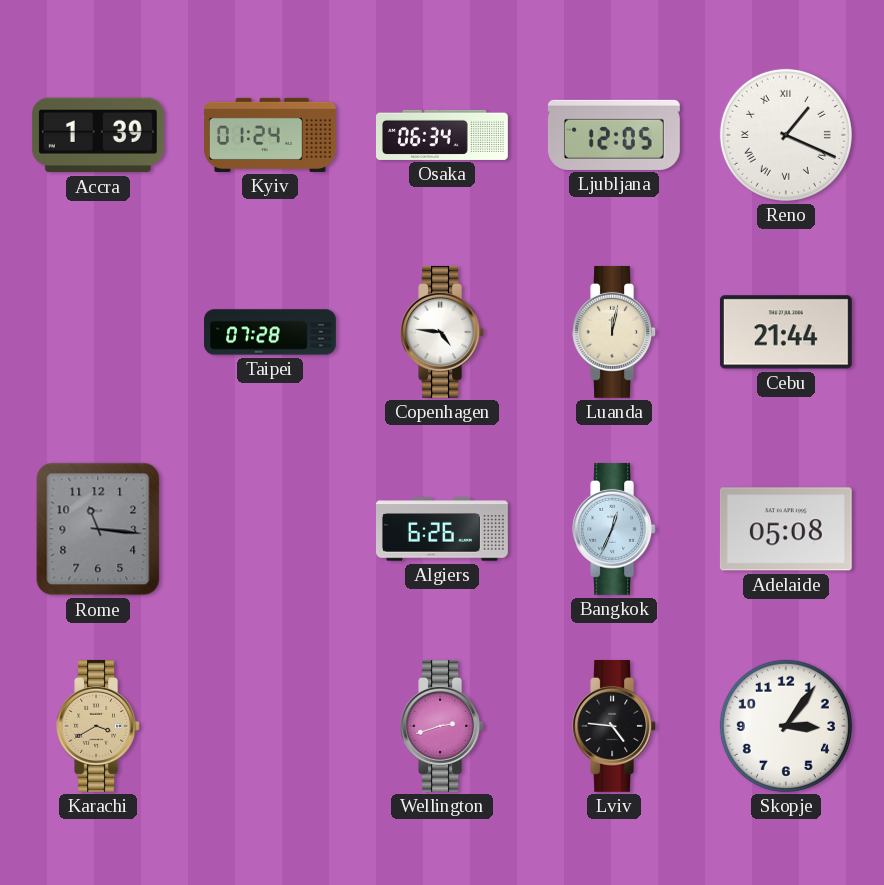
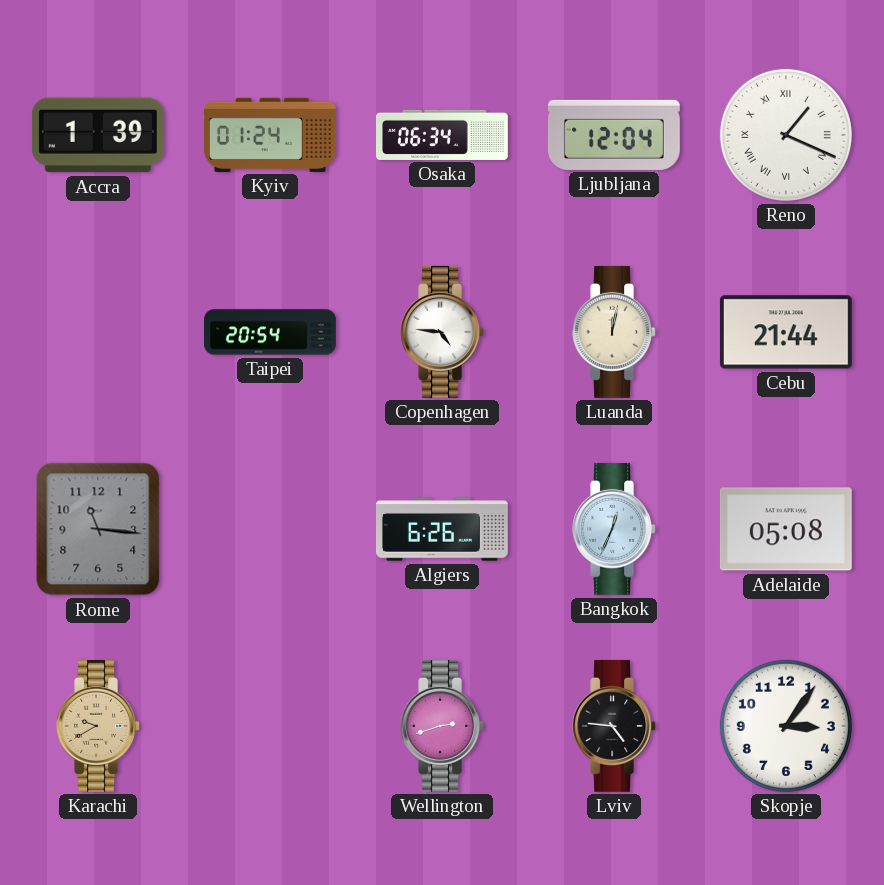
Ljubljana: 12:05 -> 12:04
Taipei: 07:28 -> 20:54
Karachi: 3:40 -> 9:40
